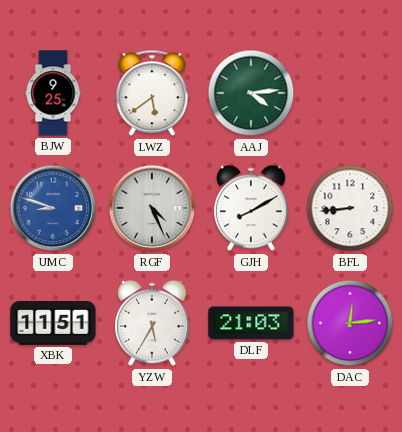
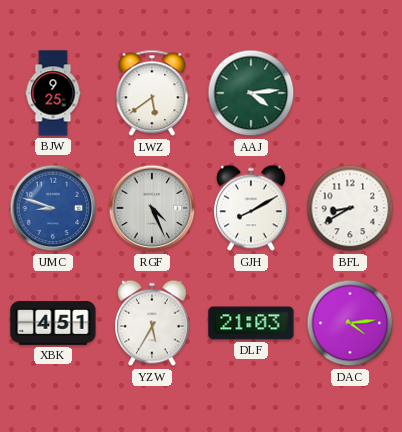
BFL: 8:44 -> 8:40
XBK: 11:51 -> 4:51
DAC: 12:14 -> 4:14
